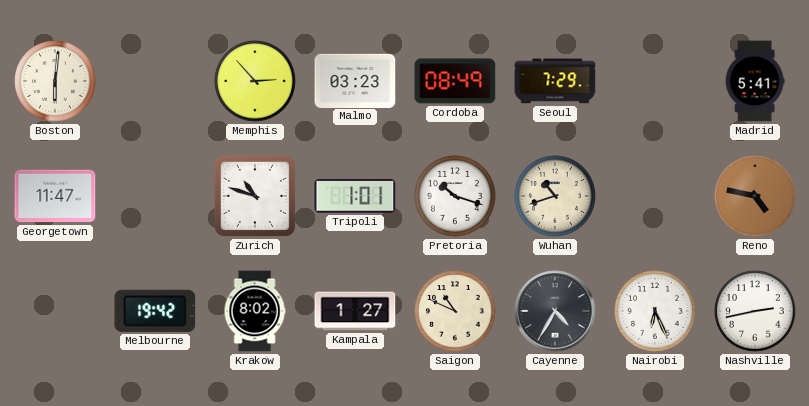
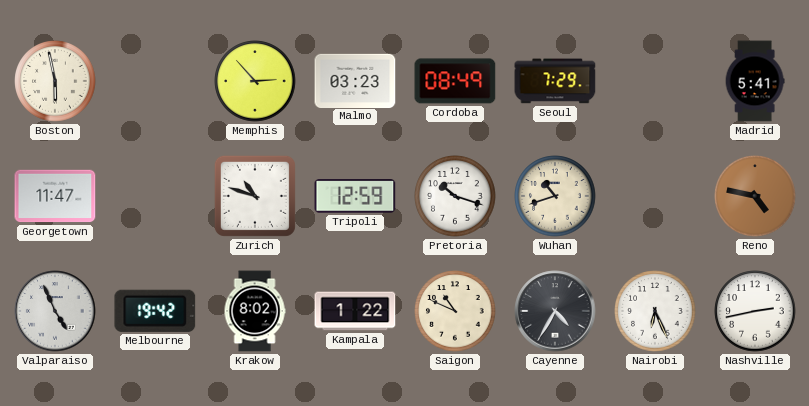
Boston: 6:01 -> 5:58
Tripoli: 1:01 -> 12:59
Valparaiso: none -> 4:56
Kampala: 1:27 -> 1:22
